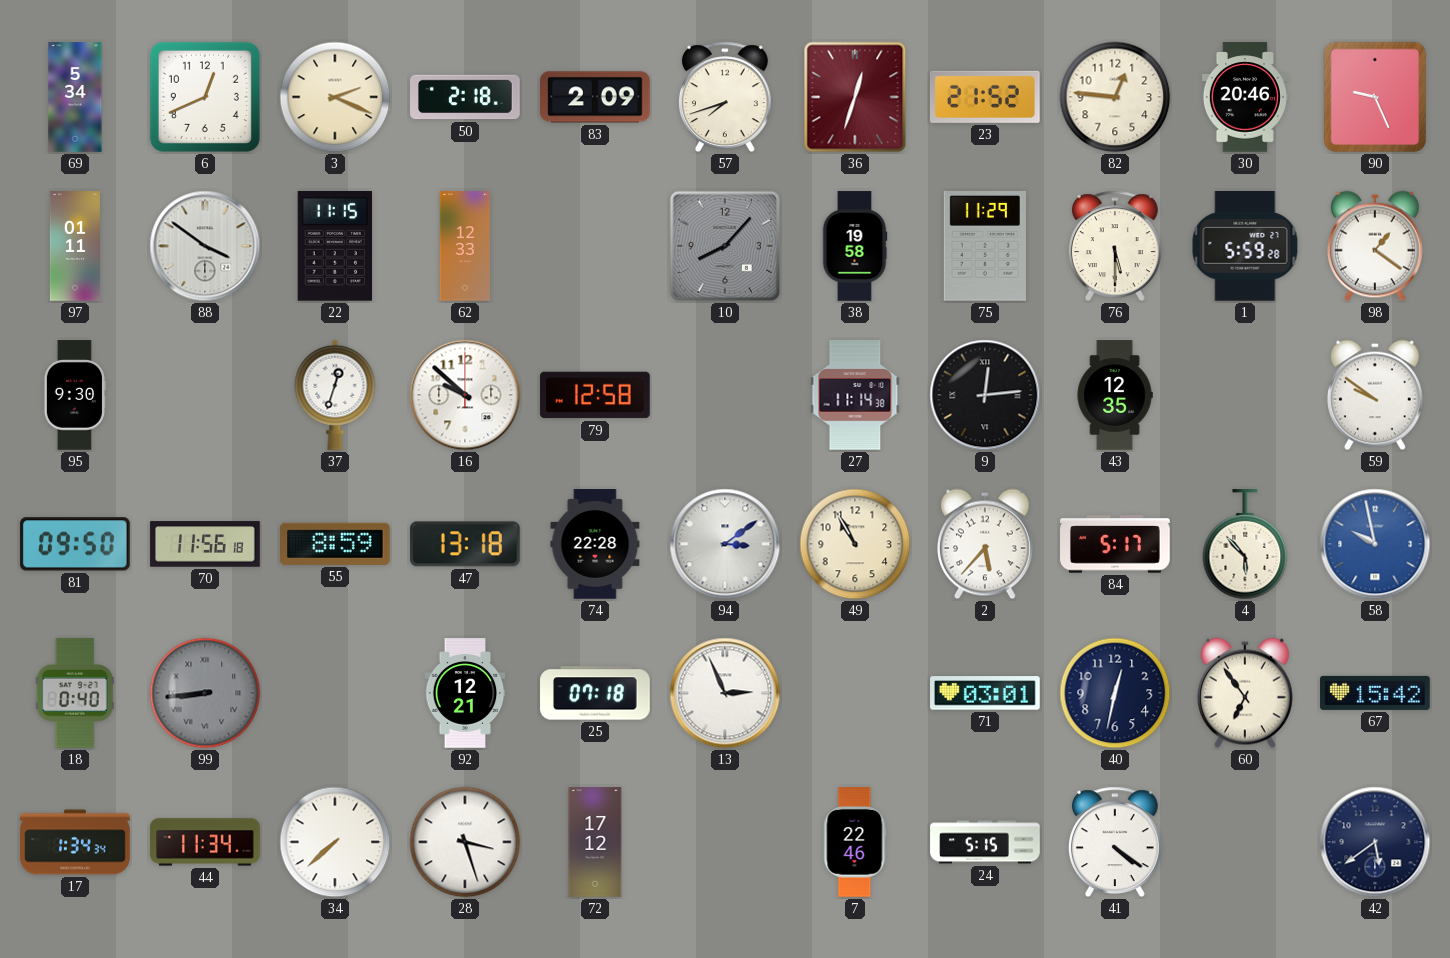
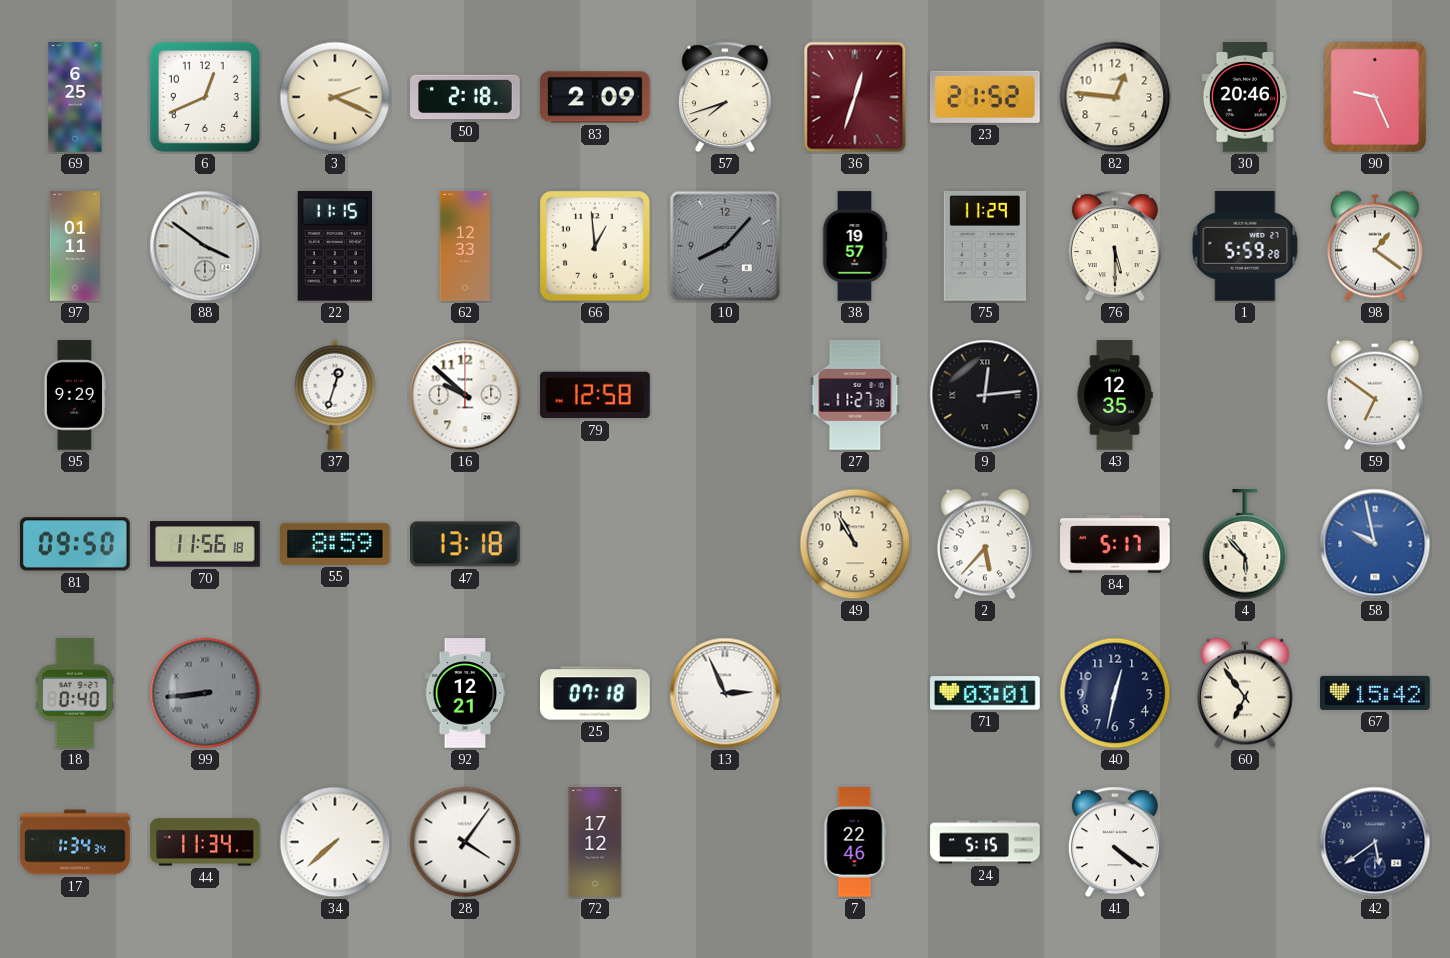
69: 5:34 -> 6:25
66: none -> 12:59
38: 19:58 -> 19:57
95: 9:30 -> 9:29
27: 11:14 -> 11:27
59: 9:51 -> 6:51
74: 22:28 -> none
94: 3:09 -> none
28: 3:27 -> 4:06
